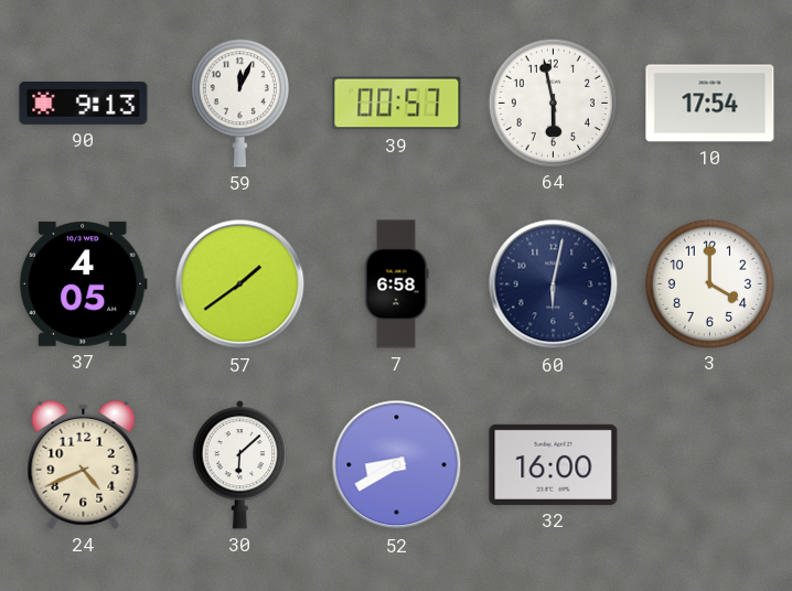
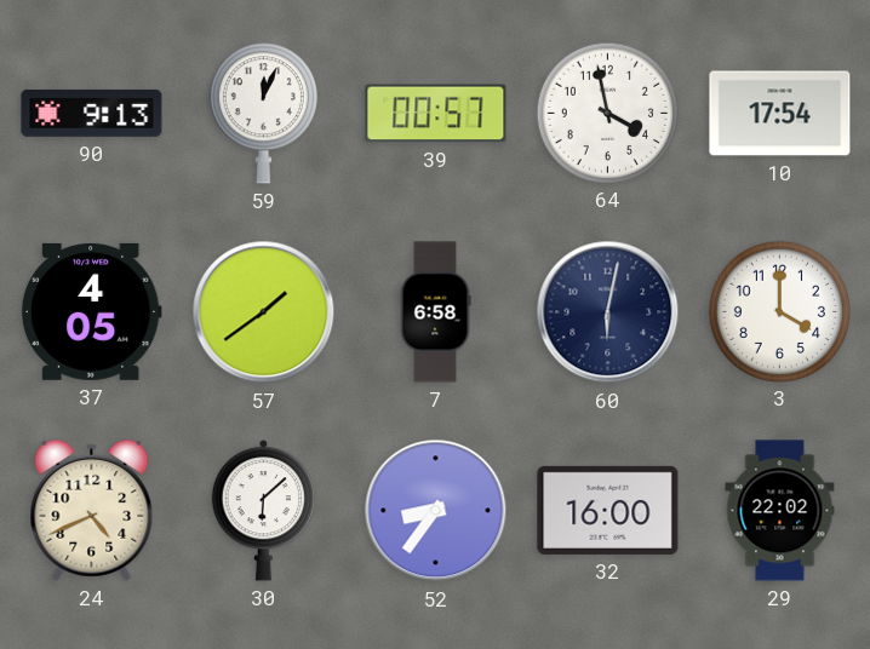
64: 5:58 -> 3:58
52: 8:40 -> 8:36
29: none -> 22:02
